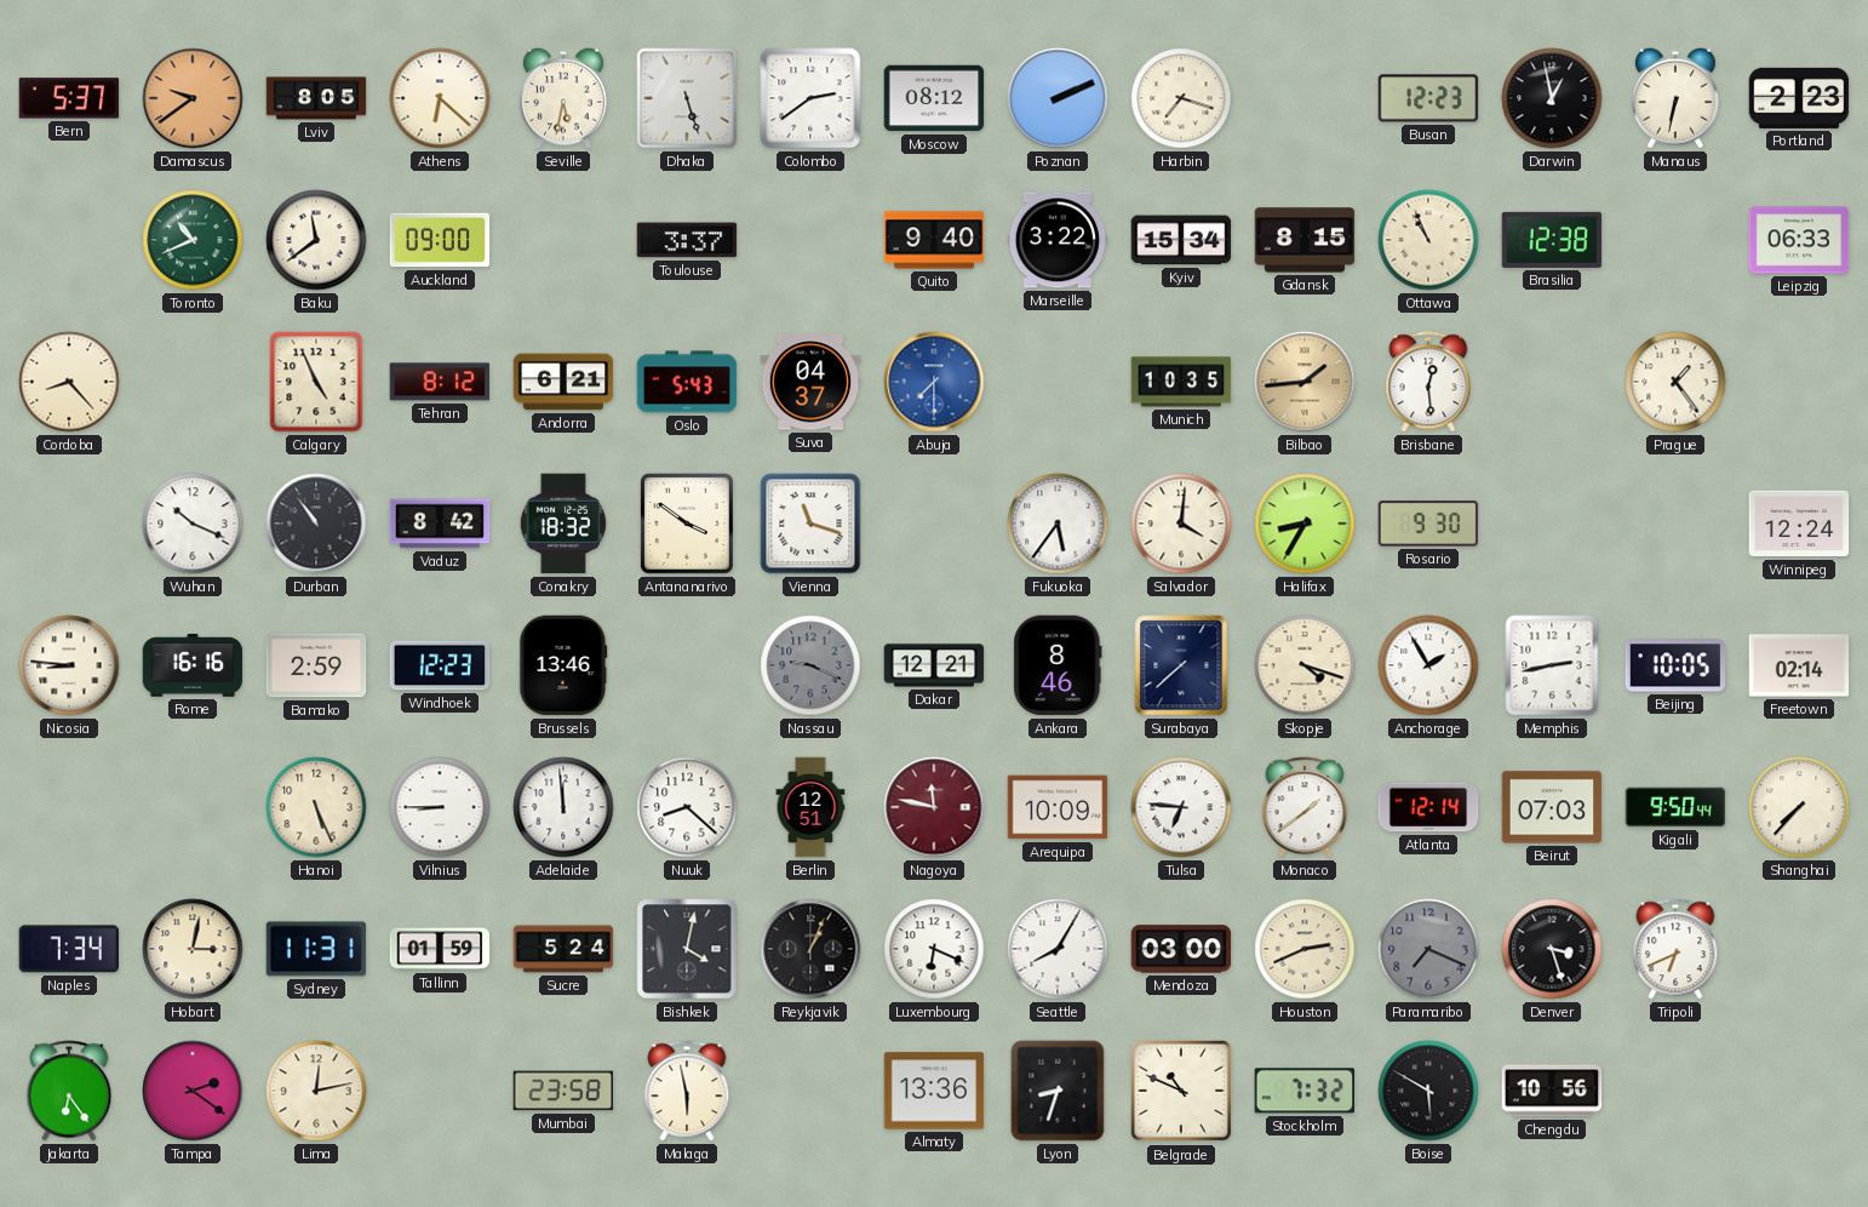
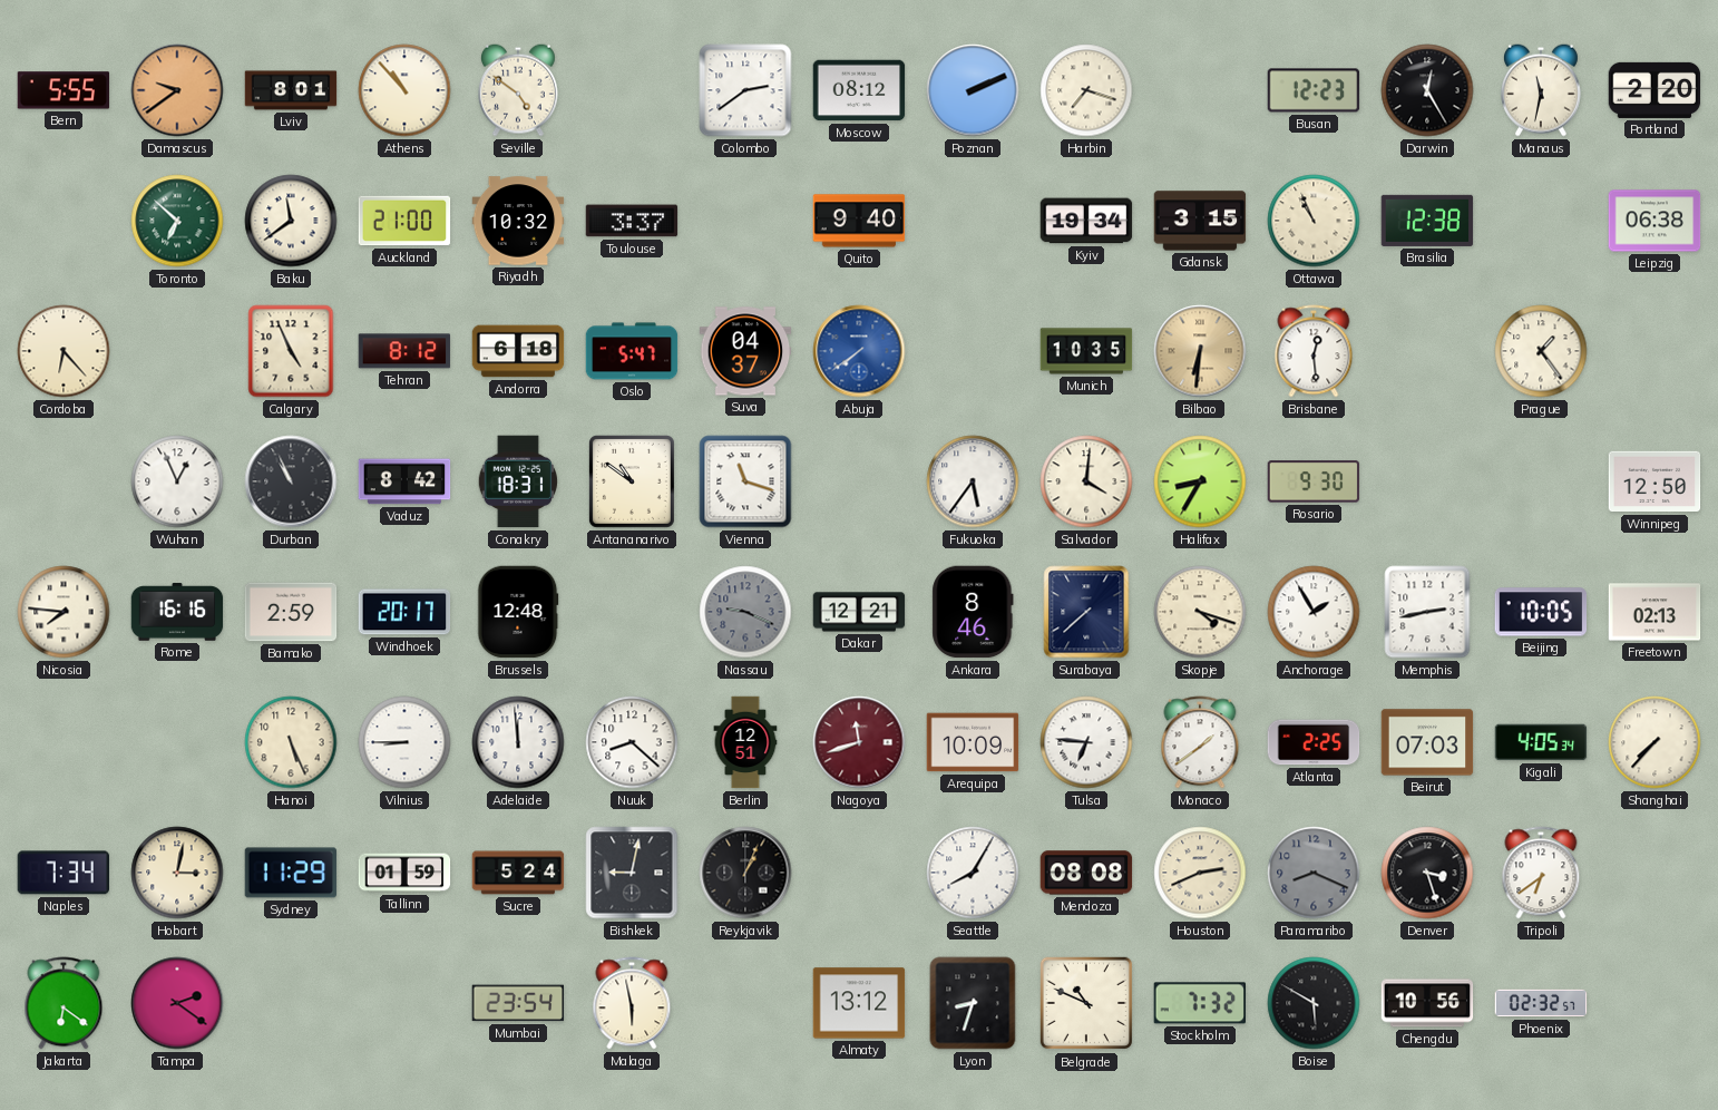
Bern: 5:37 -> 5:55
Lviv: 8:05 -> 8:01
Athens: 6:22 -> 10:53
Seville: 5:32 -> 4:51
Dhaka: 5:27 -> none
Darwin: 12:58 -> 12:25
Manaus: 6:32 -> 11:32
Portland: 2:23 -> 2:20
Toronto: 10:41 -> 6:52
Auckland: 09:00 -> 21:00
Riyadh: none -> 10:32
Marseille: 3:22 -> none
Kyiv: 15:34 -> 19:34
Gdansk: 8:15 -> 3:15
Leipzig: 06:33 -> 06:38
Cordoba: 8:23 -> 6:23
Andorra: 6:21 -> 6:18
Oslo: 5:43 -> 5:47
Abuja: 7:30 -> 7:39
Bilbao: 1:44 -> 6:31
Wuhan: 10:19 -> 12:56
Durban: 10:54 -> 10:56
Conakry: 18:32 -> 18:31
Antananarivo: 3:51 -> 10:51
Winnipeg: 12:24 -> 12:50
Nicosia: 8:46 -> 7:46
Windhoek: 12:23 -> 20:17
Brussels: 13:46 -> 12:48
Freetown: 02:14 -> 02:13
Nagoya: 11:47 -> 11:42
Atlanta: 12:14 -> 2:25
Kigali: 9:50 -> 4:05
Sydney: 11:31 -> 11:29
Bishkek: 4:02 -> 9:02
Luxembourg: 6:19 -> none
Mendoza: 03:00 -> 08:08
Paramaribo: 7:19 -> 8:19
Tripoli: 6:41 -> 6:39
Jakarta: 6:24 -> 6:21
Lima: 12:13 -> none
Mumbai: 23:58 -> 23:54
Almaty: 13:36 -> 13:12
Phoenix: none -> 02:32
